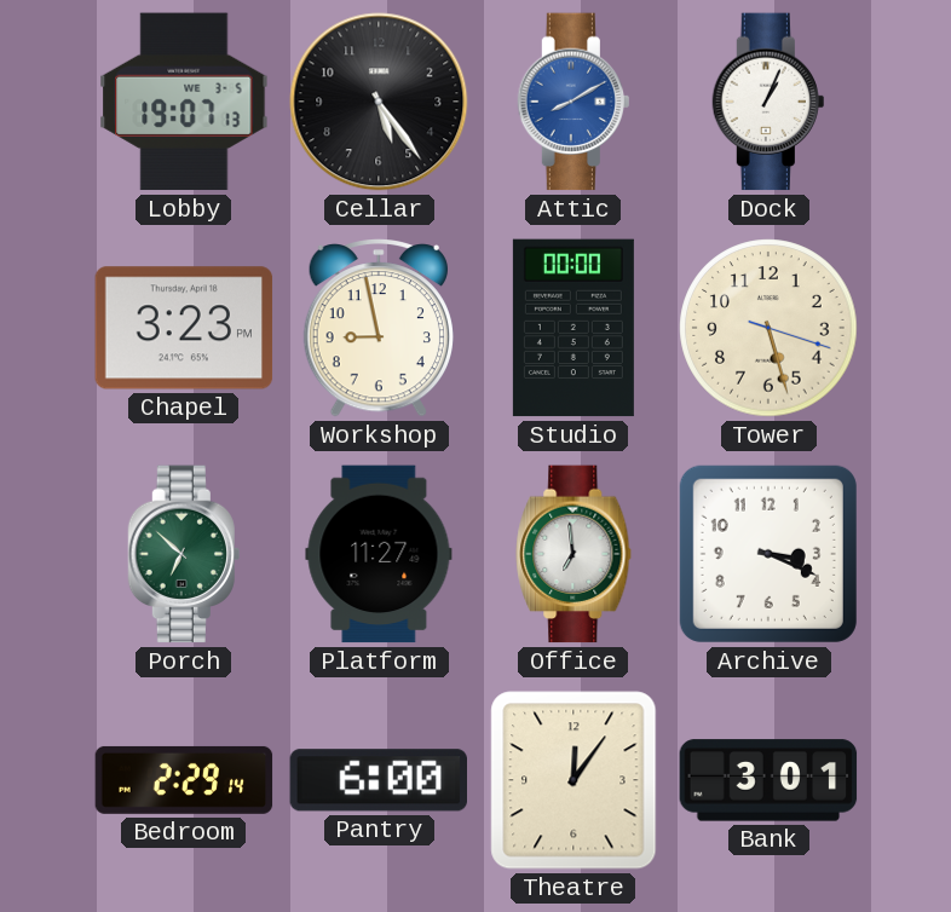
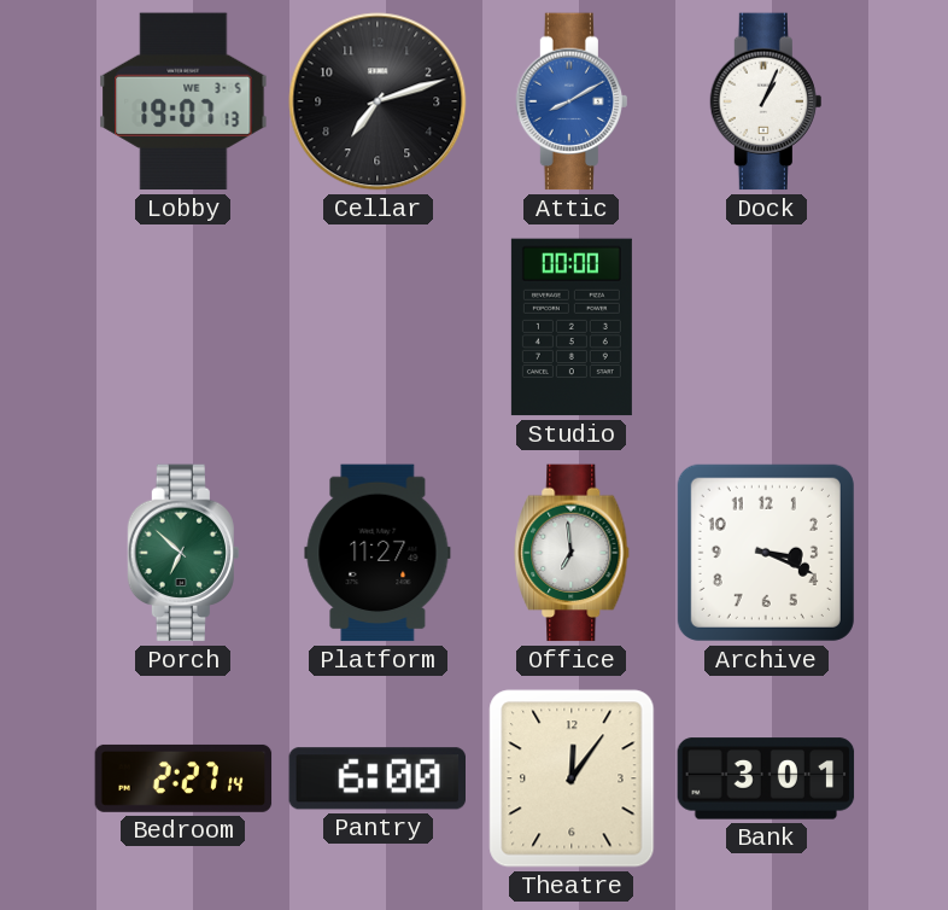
Cellar: 5:24 -> 7:12
Chapel: 3:23 -> none
Workshop: 8:58 -> none
Tower: 5:27 -> none
Bedroom: 2:29 -> 2:27
